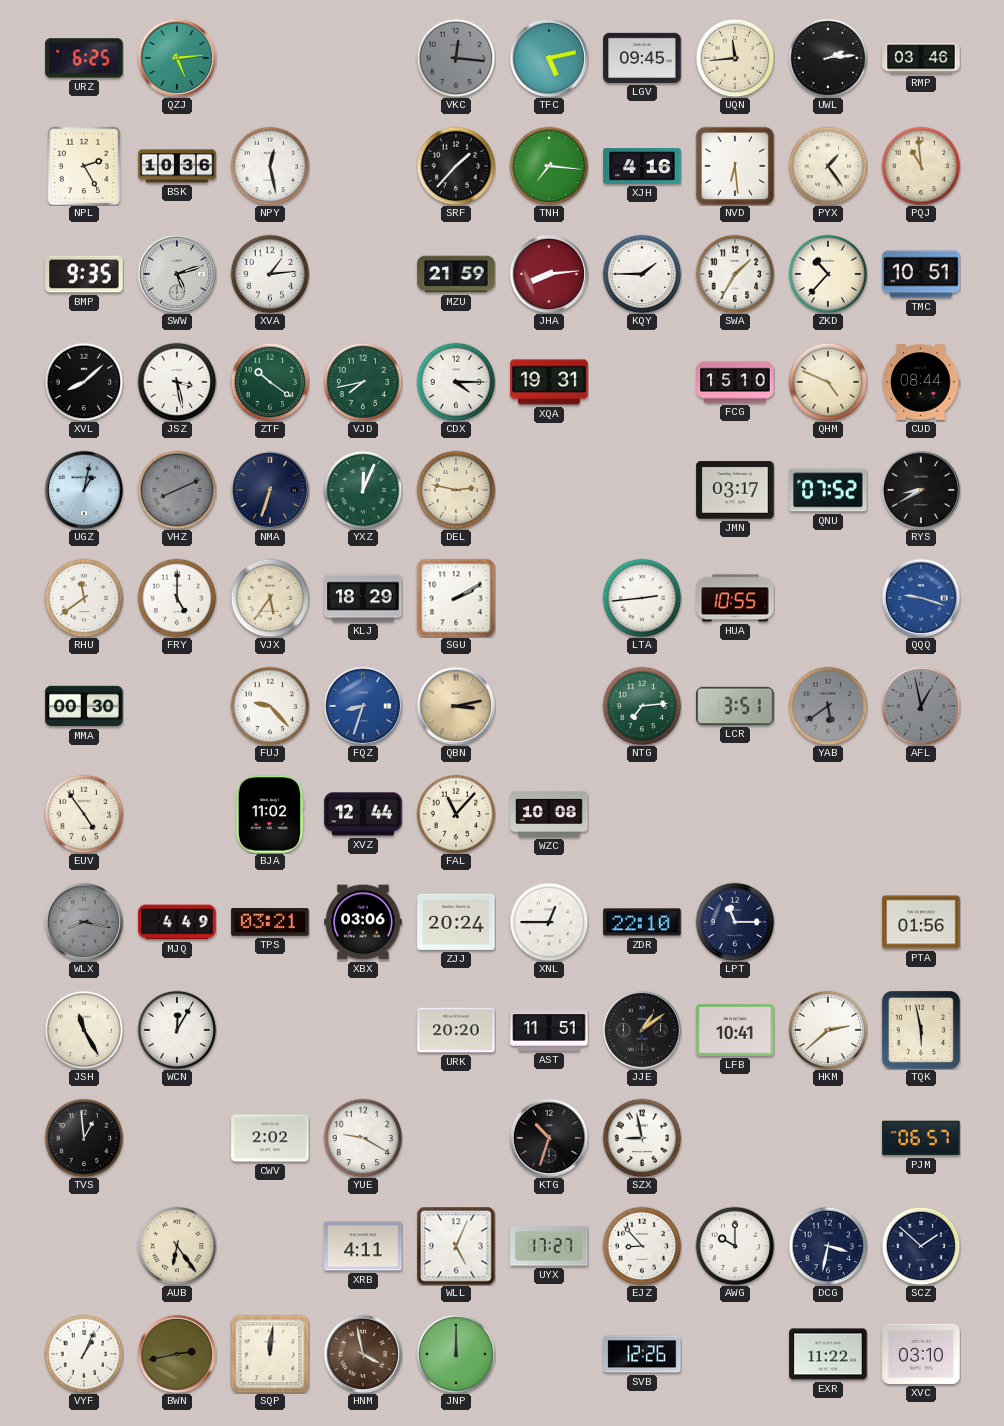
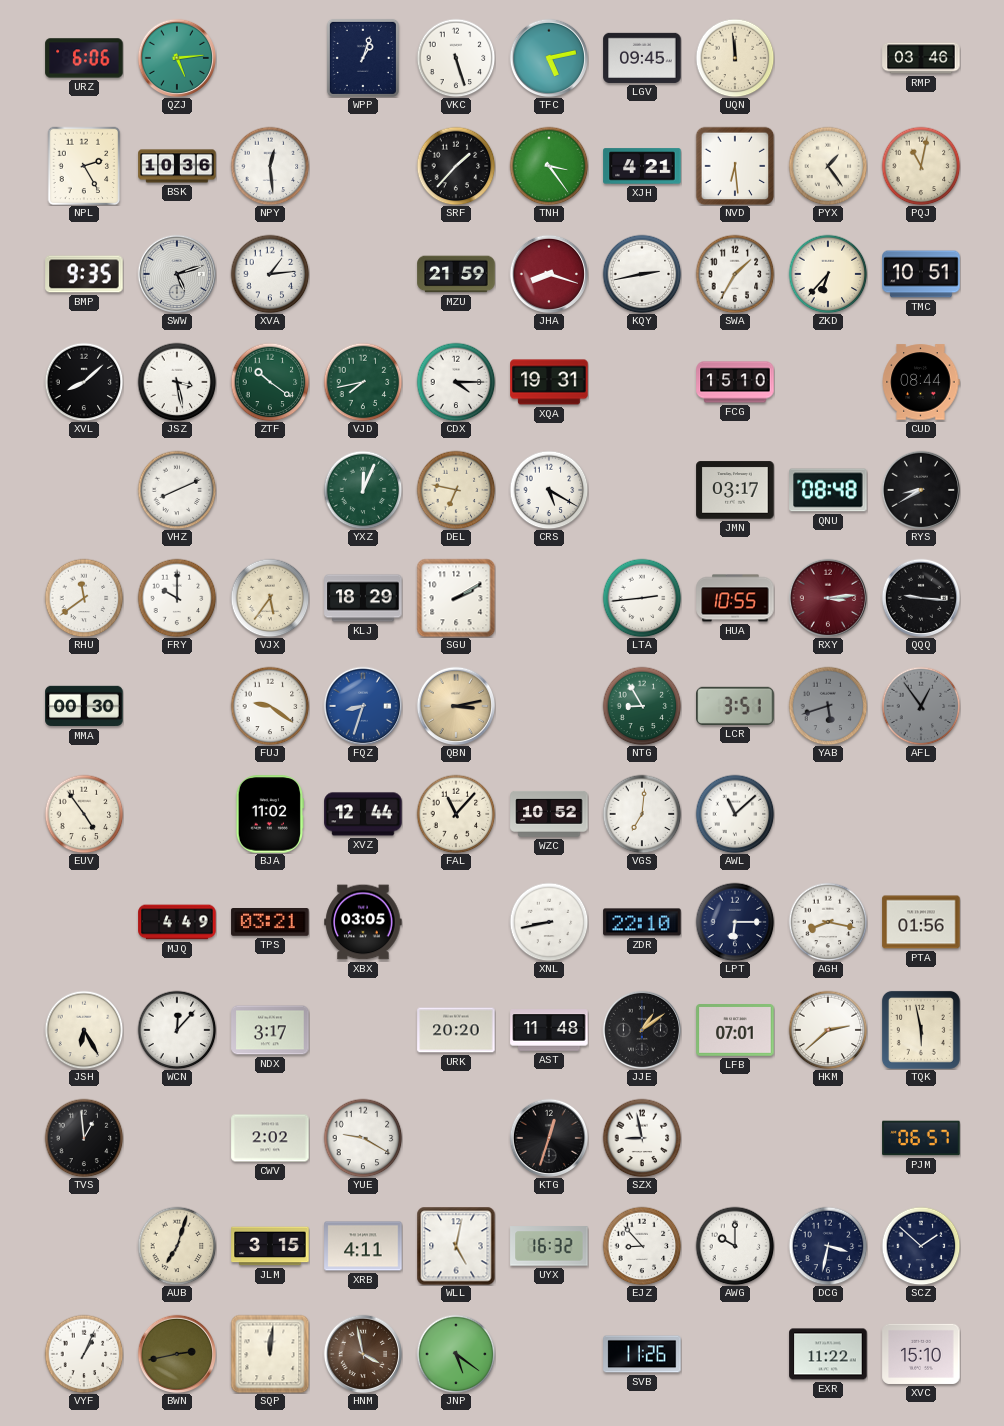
URZ: 6:25 -> 6:06
WPP: none -> 1:03
VKC: 12:16 -> 5:27
VKC dial: grey -> white
UQN: 11:44 -> 11:59
UWL: 2:14 -> none
NPY: 12:28 -> 12:29
TNH: 7:16 -> 3:24
XJH: 4:16 -> 4:21
PQJ: 10:59 -> 11:02
JHA: 8:14 -> 8:18
KQY: 1:45 -> 2:43
ZKD: 10:37 -> 6:37
QHM: 4:49 -> none
UGZ: 1:02 -> none
VHZ dial: grey -> white
NMA: 6:33 -> none
DEL: 2:47 -> 6:47
CRS: none -> 5:20
QNU: 07:52 -> 08:48
FRY: 5:00 -> 10:00
RXY: none -> 3:14
QQQ: 9:18 -> 9:16
QQQ dial: blue -> black
FUJ: 9:23 -> 9:21
NTG: 7:14 -> 8:55
YAB: 5:39 -> 5:42
AFL: 12:58 -> 12:54
WZC: 10:08 -> 10:52
VGS: none -> 7:01
AWL: none -> 11:08
WLX: 8:17 -> none
XBX: 03:06 -> 03:05
ZJJ: 20:24 -> none
XNL: 12:45 -> 8:43
LPT: 11:15 -> 6:15
AGH: none -> 8:17
JSH: 11:25 -> 6:25
WCN: 12:05 -> 12:07
NDX: none -> 3:17
AST: 11:51 -> 11:48
LFB: 10:41 -> 07:01
KTG: 10:33 -> 12:33
AUB: 6:24 -> 7:03
JLM: none -> 3:15
WLL: 5:04 -> 5:02
UYX: 17:27 -> 16:32
JNP: 12:00 -> 5:21
SVB: 12:26 -> 11:26
XVC: 03:10 -> 15:10
